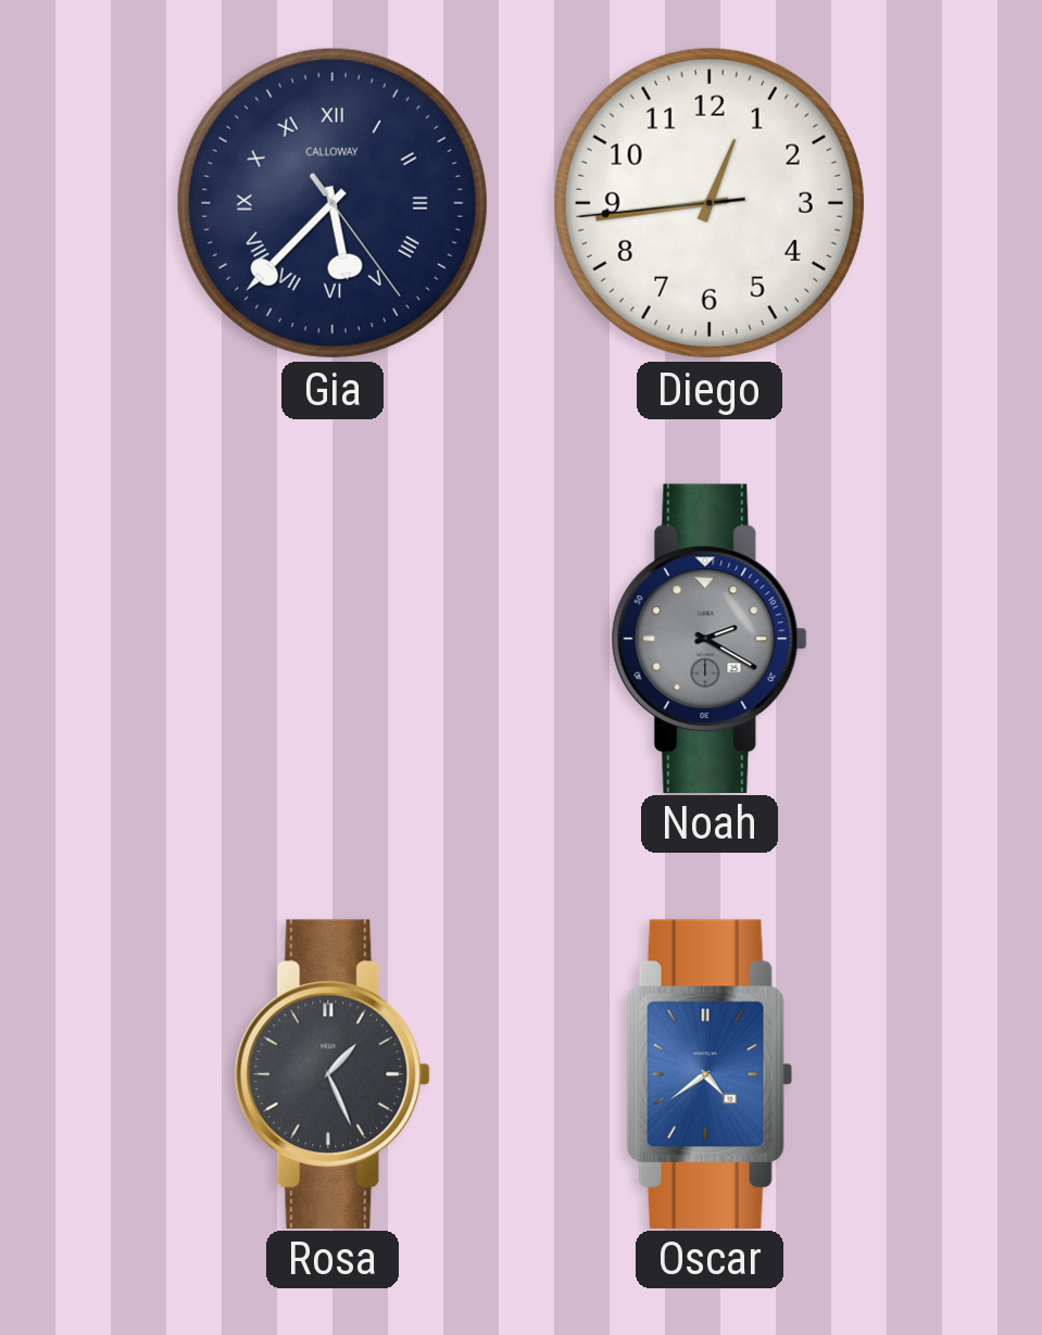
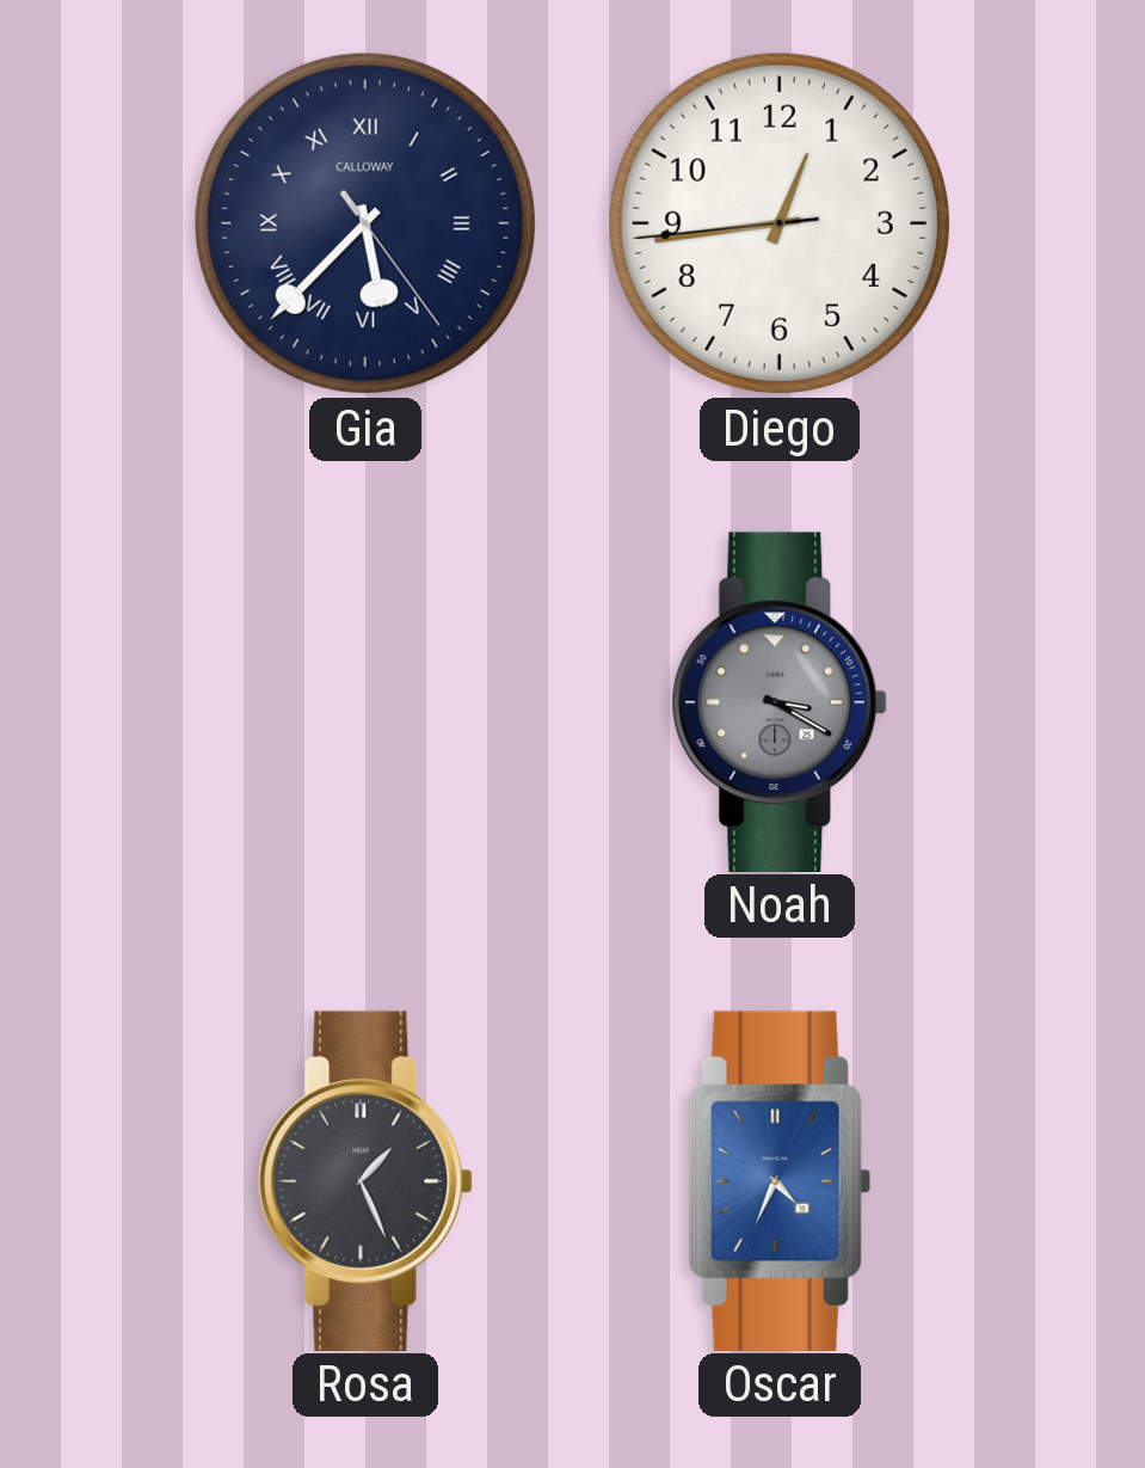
Noah: 2:20 -> 3:20
Oscar: 4:39 -> 4:34
